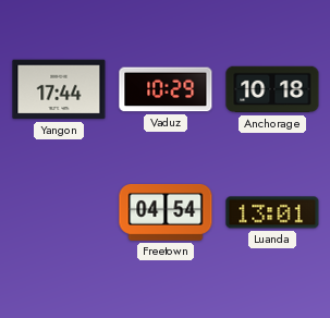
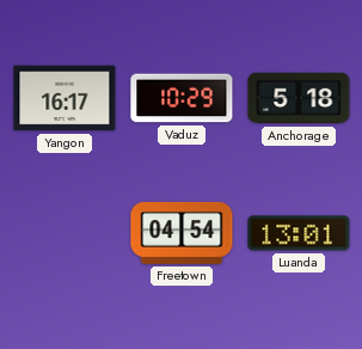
Yangon: 17:44 -> 16:17
Anchorage: 10:18 -> 5:18
